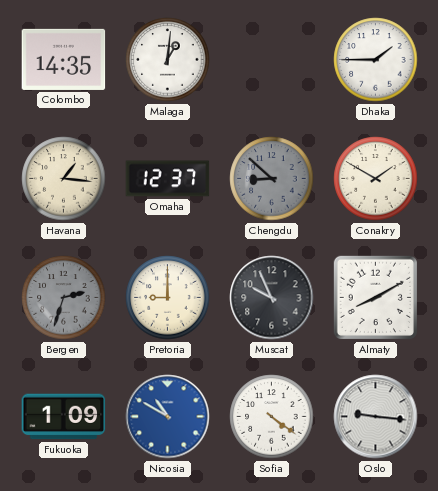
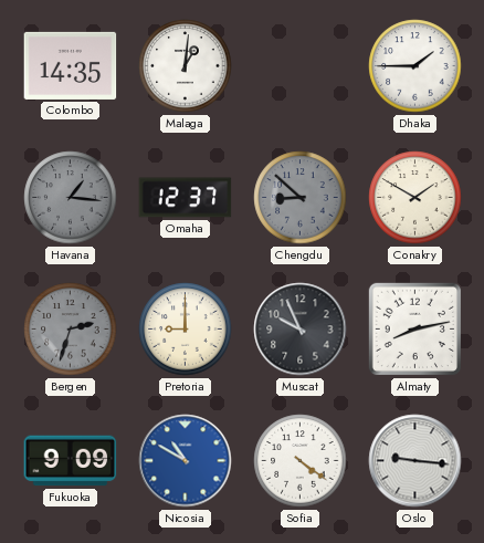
Havana dial: cream -> grey
Almaty: 8:10 -> 8:13
Fukuoka: 1:09 -> 9:09
